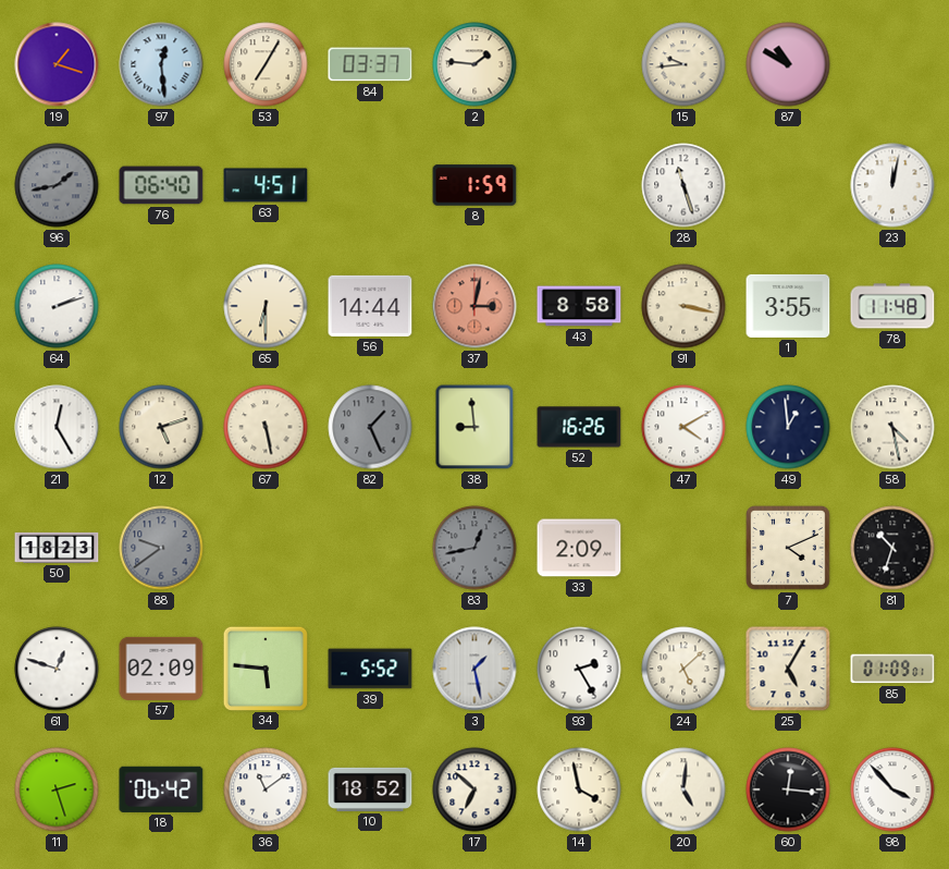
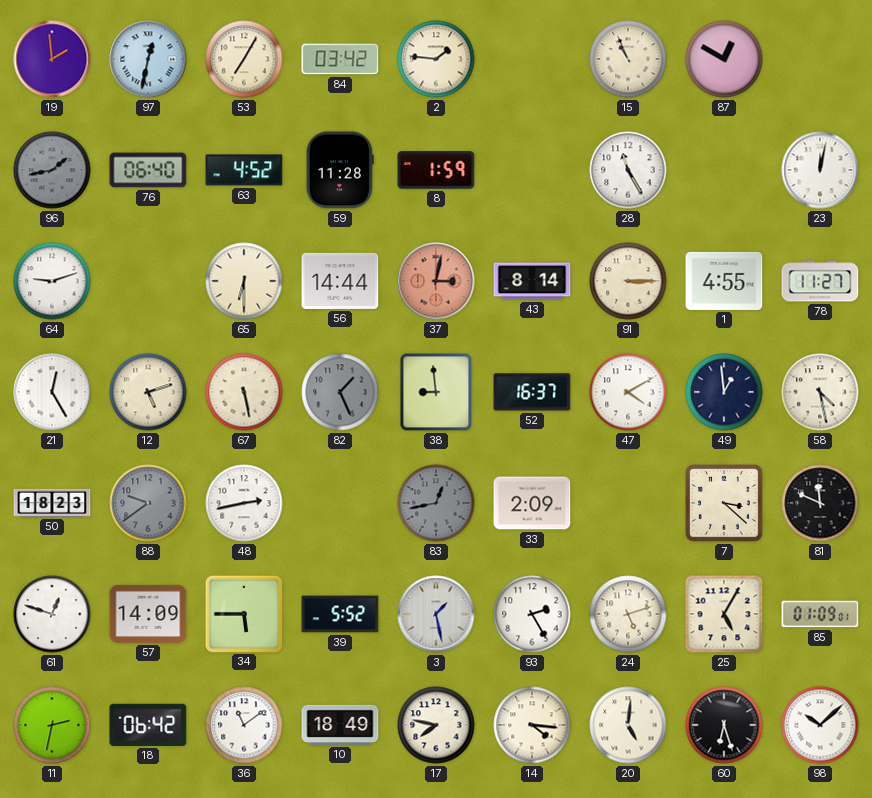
19: 1:18 -> 1:59
97: 12:29 -> 12:32
84: 03:37 -> 03:42
15: 9:44 -> 10:56
87: 10:50 -> 12:50
63: 4:51 -> 4:52
59: none -> 11:28
28: 11:27 -> 11:25
64: 2:12 -> 9:12
43: 8:58 -> 8:14
91: 3:17 -> 3:15
1: 3:55 -> 4:55
78: 11:48 -> 11:27
52: 16:26 -> 16:37
48: none -> 2:43
7: 4:11 -> 3:22
81: 10:33 -> 11:49
57: 02:09 -> 14:09
34: 5:46 -> 5:45
24: 5:08 -> 5:12
11: 2:27 -> 2:32
10: 18:52 -> 18:49
17: 6:52 -> 7:47
14: 3:58 -> 4:16
60: 12:16 -> 6:27
98: 3:53 -> 10:08
